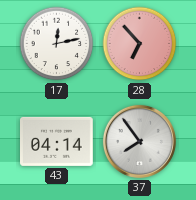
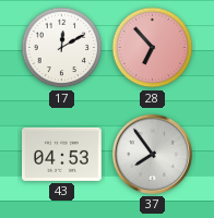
17: 12:13 -> 12:10
43: 04:14 -> 04:53
